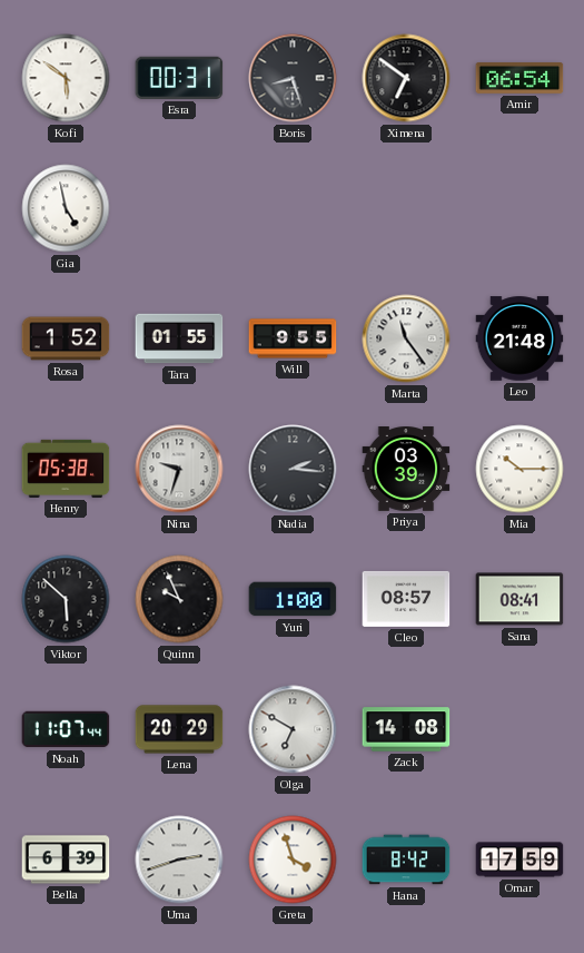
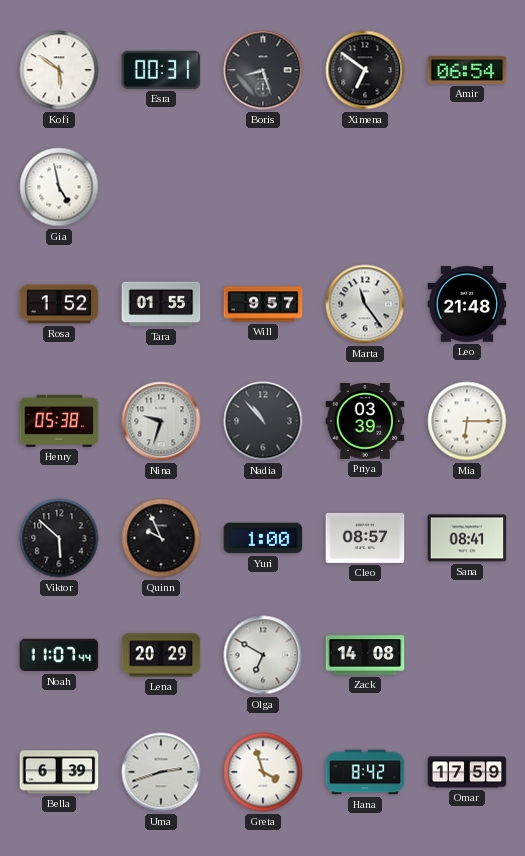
Will: 9:55 -> 9:57
Nadia: 2:16 -> 10:53
Mia: 10:15 -> 6:15
